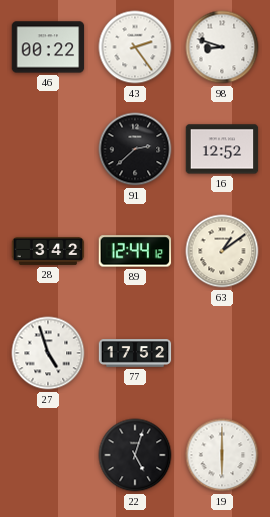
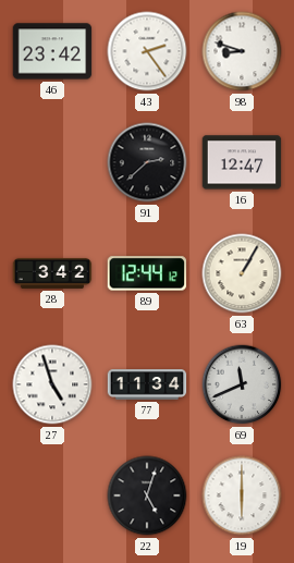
46: 00:22 -> 23:42
16: 12:52 -> 12:47
63: 1:09 -> 1:05
77: 17:52 -> 11:34
69: none -> 11:41
